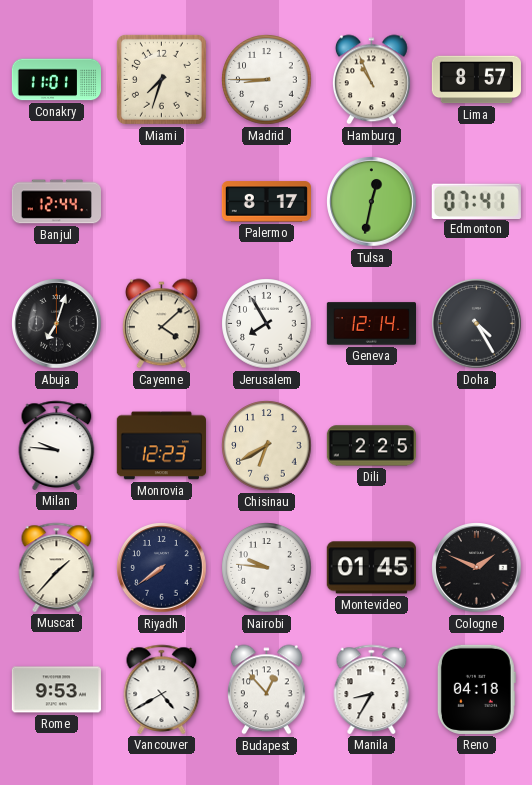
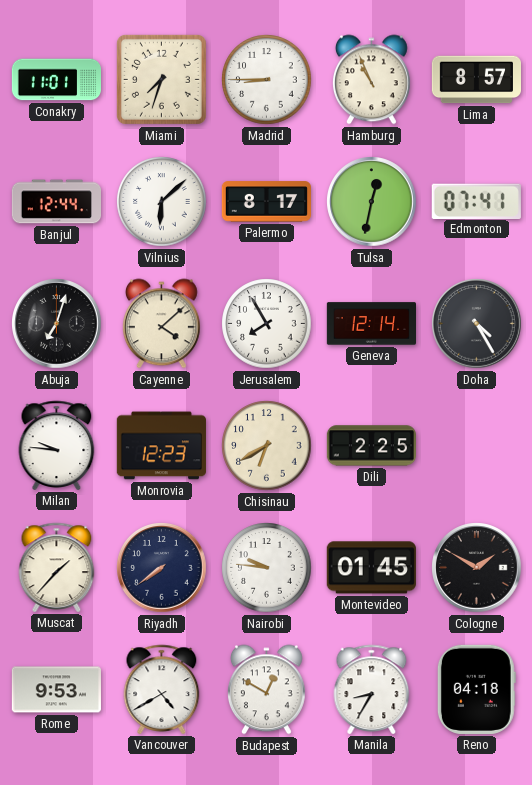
Vilnius: none -> 6:08
Cologne: 1:49 -> 1:50
Budapest: 12:53 -> 12:50
